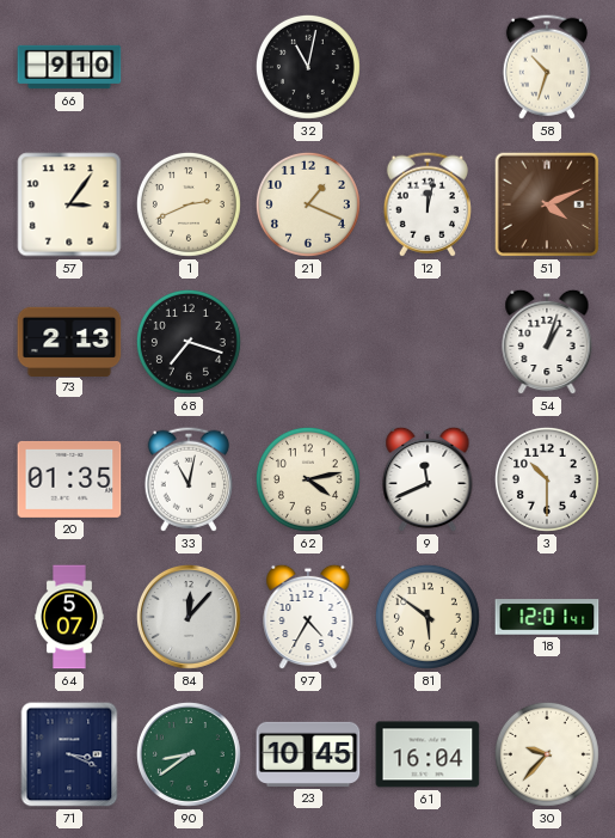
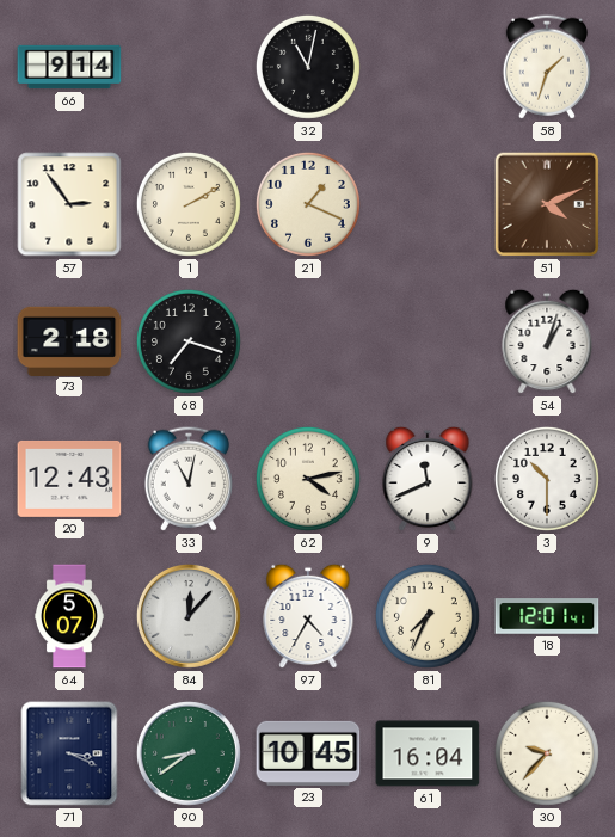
66: 9:10 -> 9:14
58: 10:33 -> 1:33
57: 3:06 -> 2:54
1: 2:41 -> 2:10
12: 12:02 -> none
73: 2:13 -> 2:18
20: 01:35 -> 12:43
81: 5:51 -> 7:34
